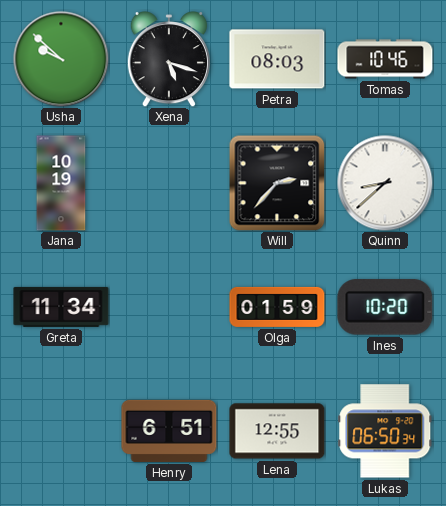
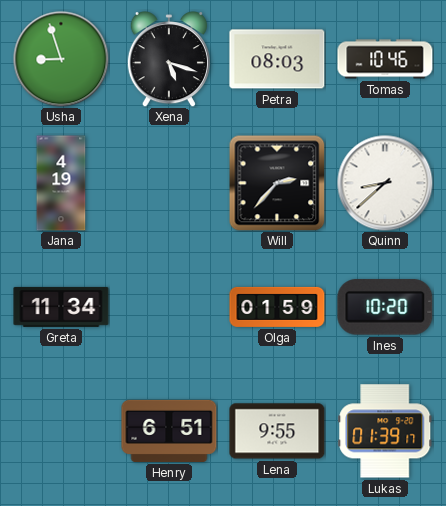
Usha: 9:52 -> 8:57
Jana: 10:19 -> 4:19
Lena: 12:55 -> 9:55
Lukas: 06:50 -> 01:39
